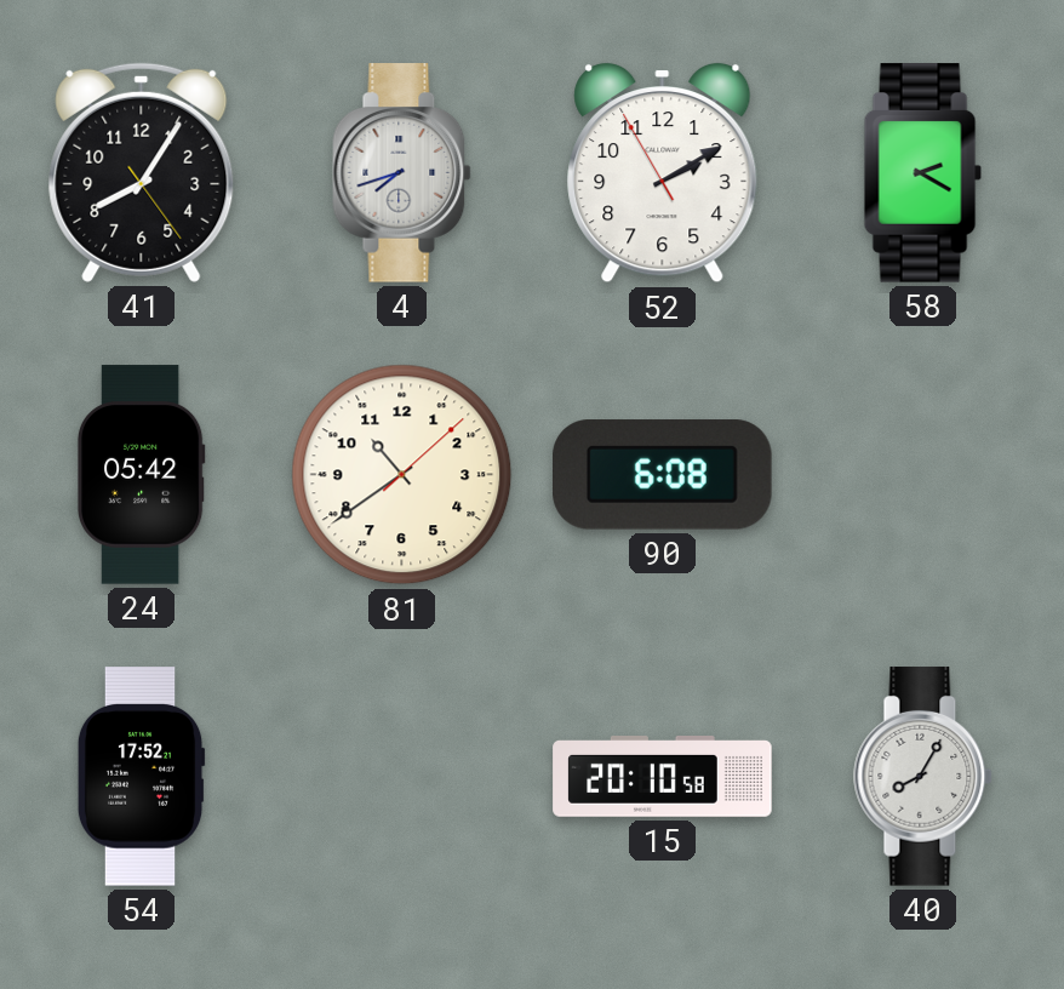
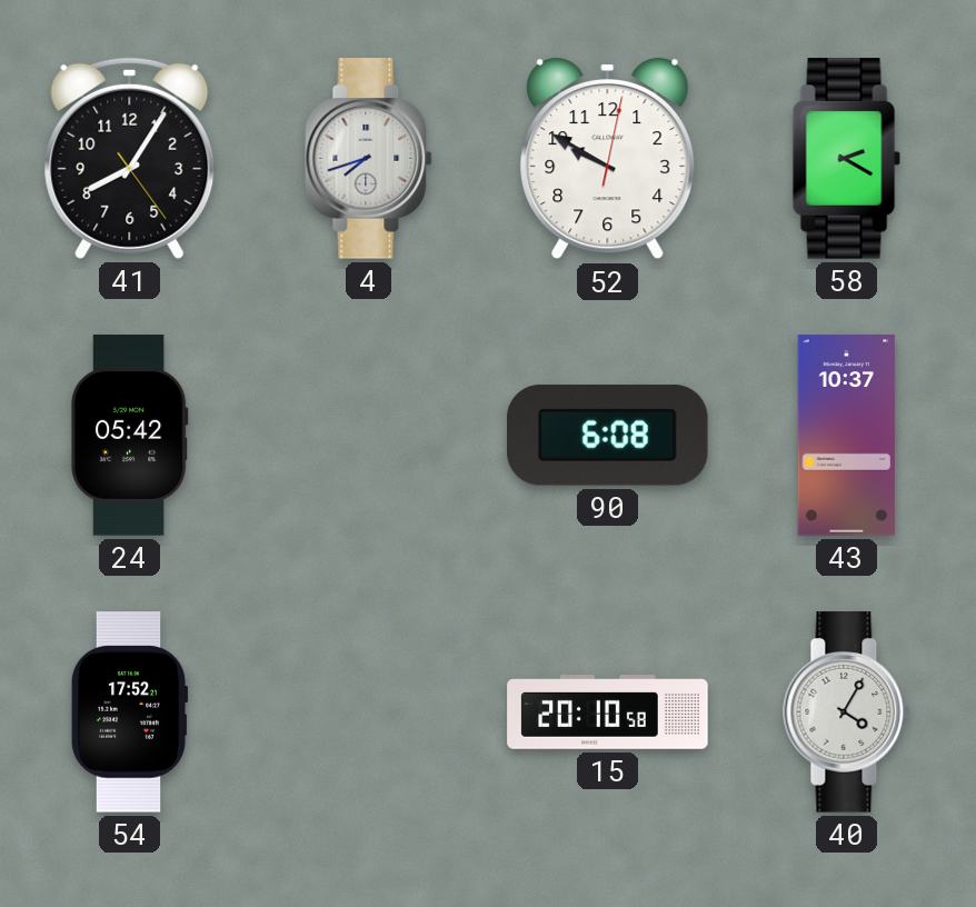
52: 2:09 -> 9:50
81: 10:39 -> none
43: none -> 10:37
40: 8:05 -> 4:05
